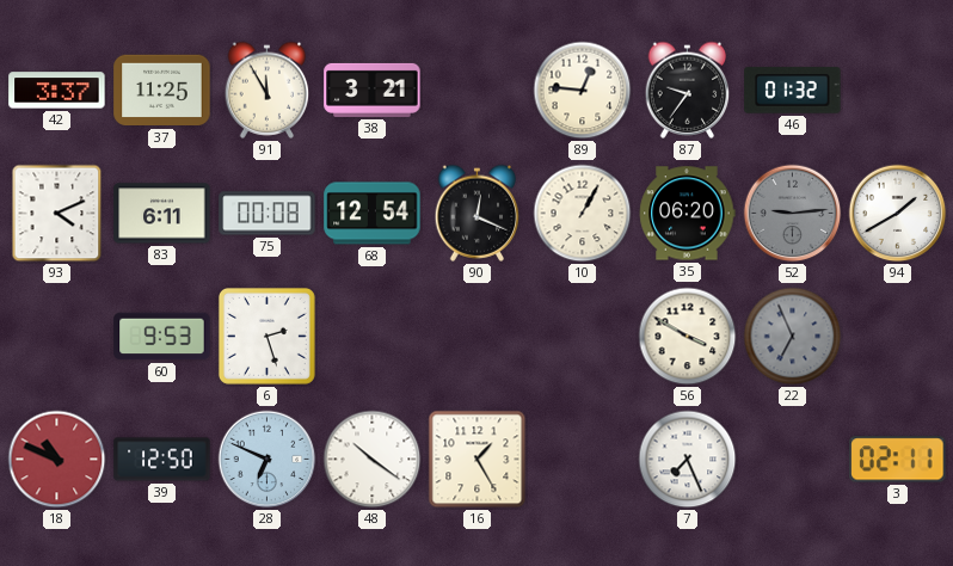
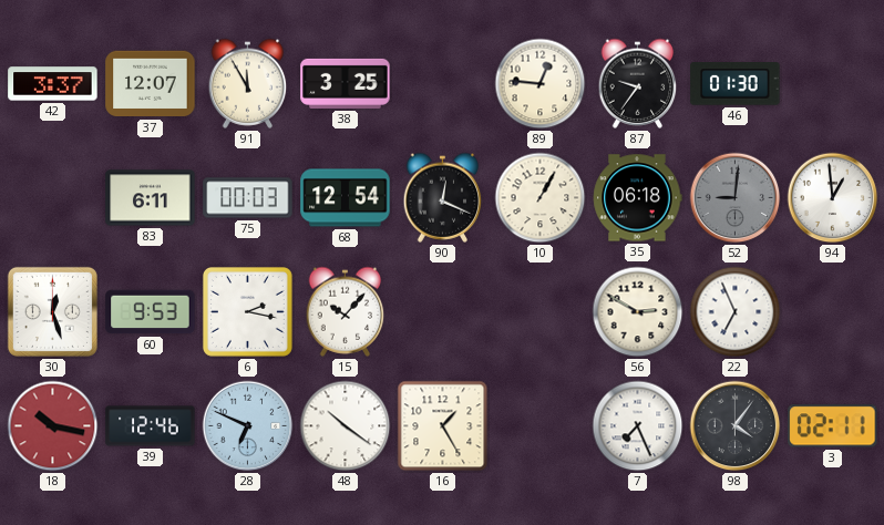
37: 11:25 -> 12:07
38: 3:21 -> 3:25
46: 01:32 -> 01:30
93: 4:11 -> none
75: 00:08 -> 00:03
35: 06:20 -> 06:18
52: 9:14 -> 9:01
94: 1:40 -> 12:59
30: none -> 12:27
6: 2:27 -> 2:17
15: none -> 10:07
56: 3:50 -> 2:50
22 dial: grey -> white
18: 10:49 -> 10:17
39: 12:50 -> 12:46
98: none -> 4:06
